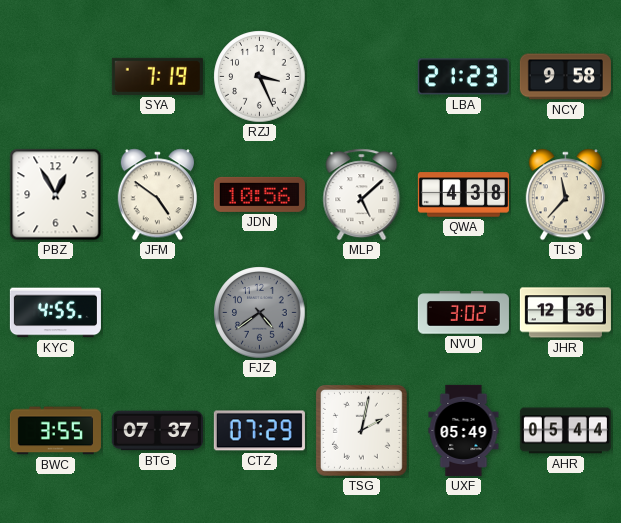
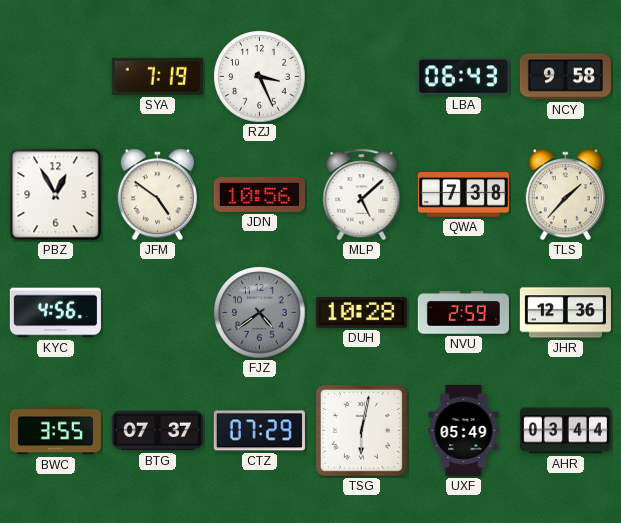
LBA: 21:23 -> 06:43
QWA: 4:38 -> 7:38
TLS: 11:37 -> 1:37
KYC: 4:55 -> 4:56
DUH: none -> 10:28
NVU: 3:02 -> 2:59
TSG: 2:02 -> 6:02
AHR: 05:44 -> 03:44
